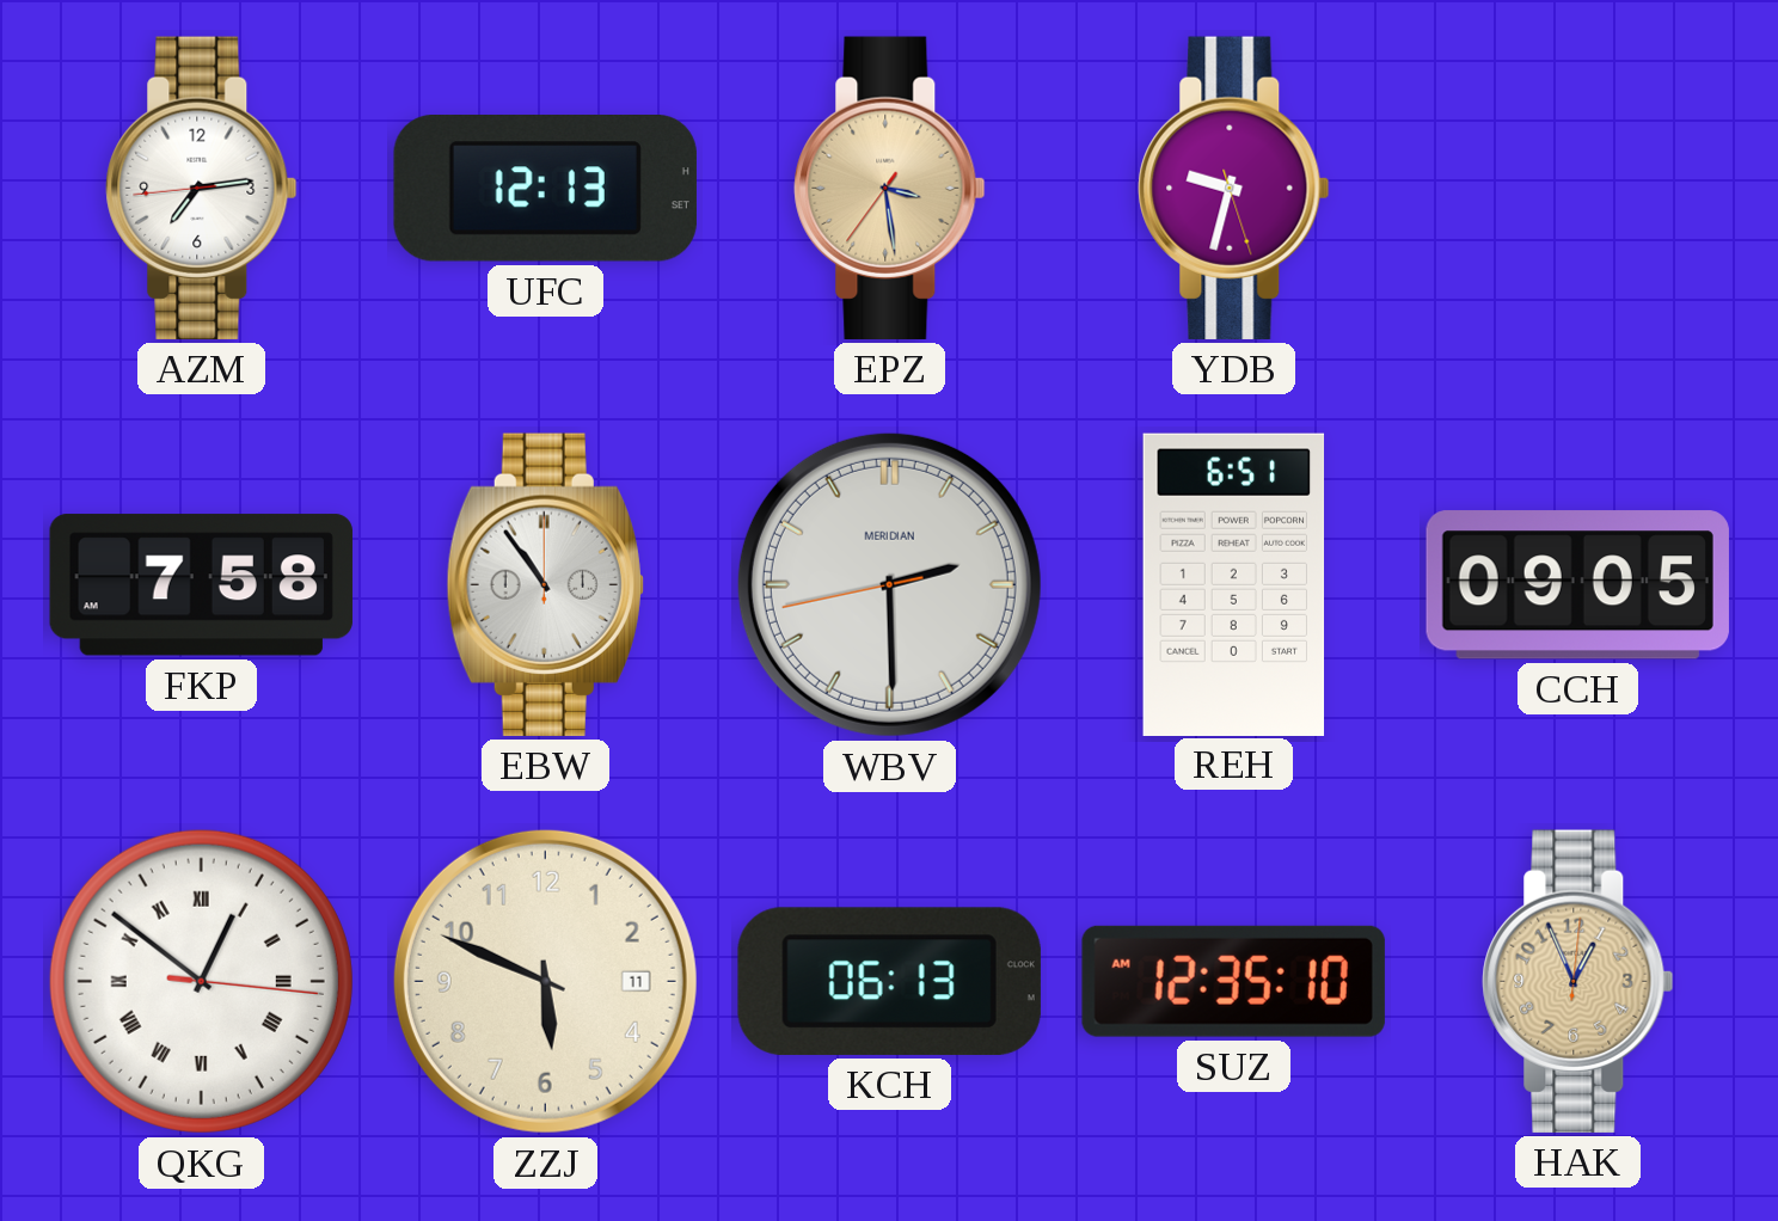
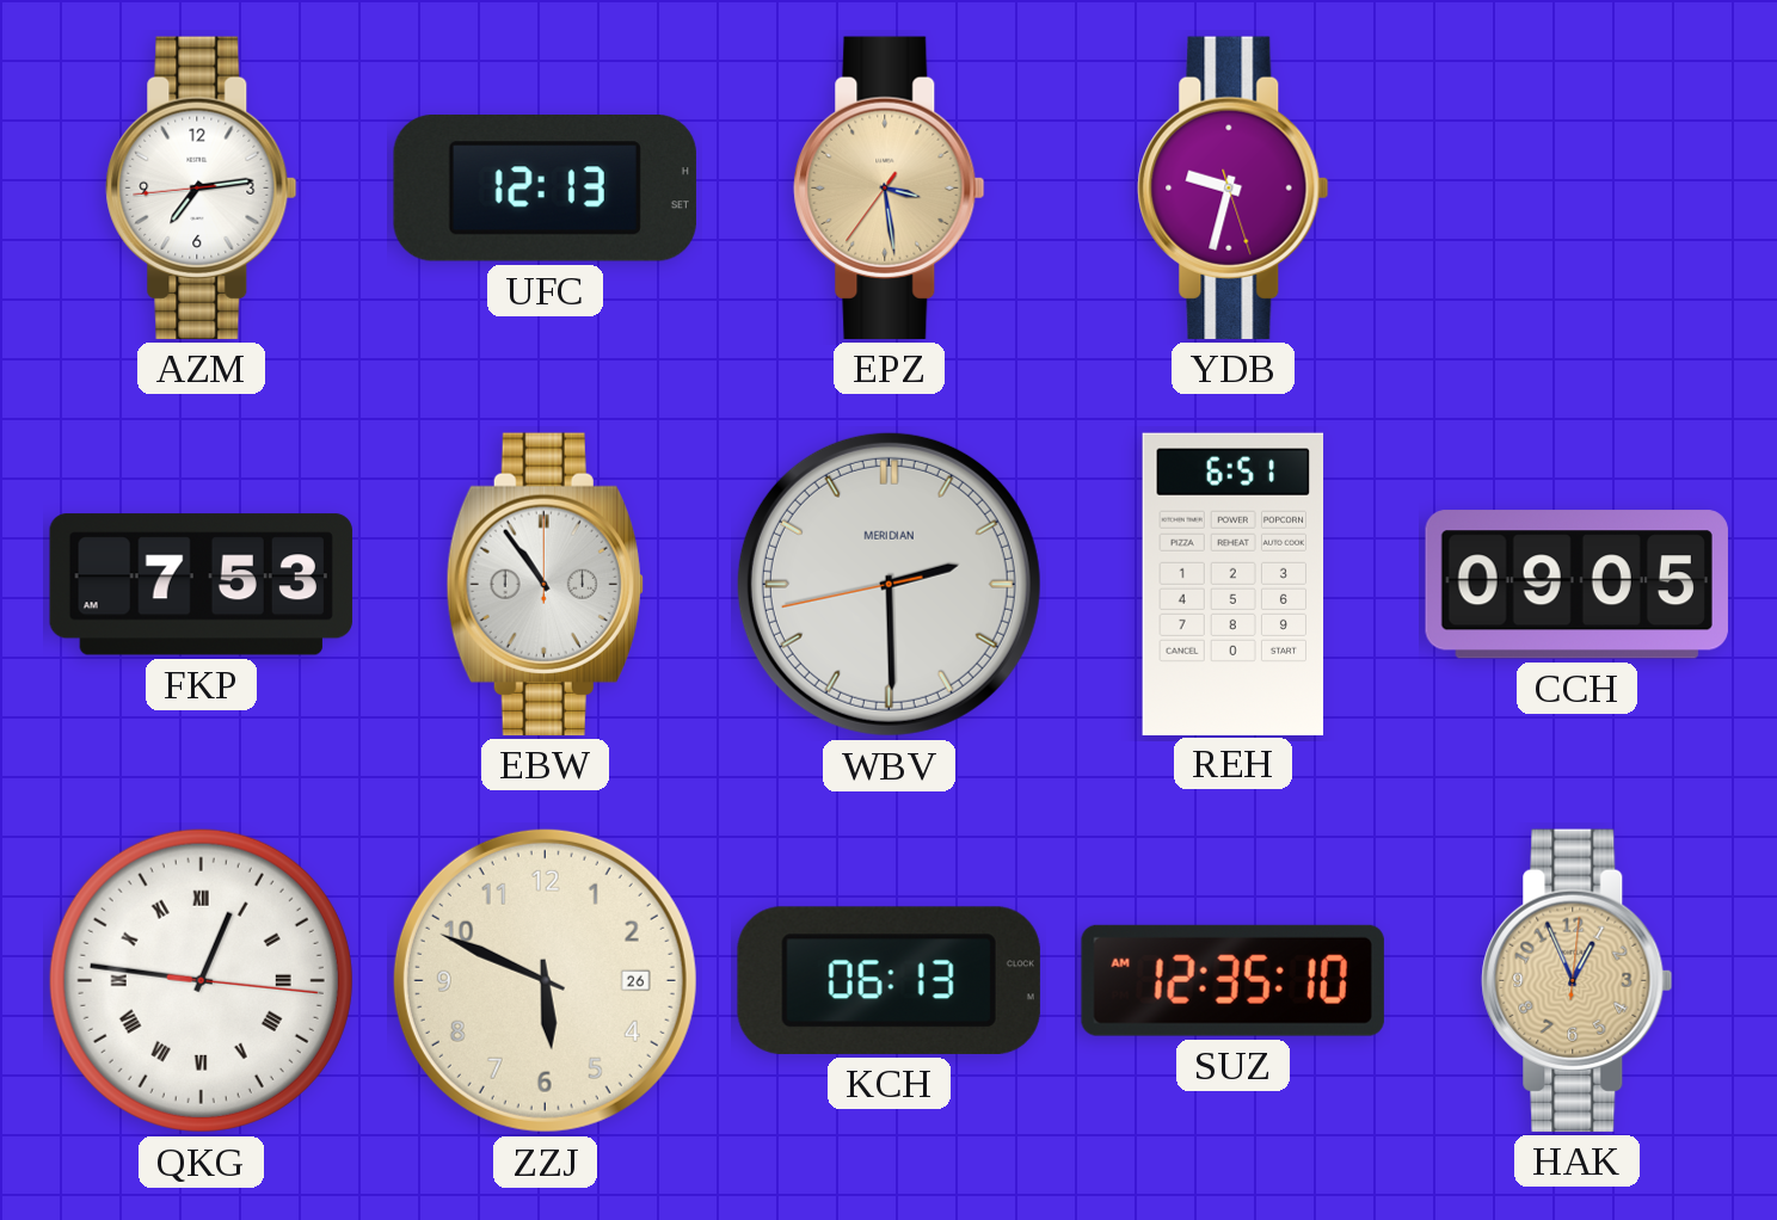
FKP: 7:58 -> 7:53
QKG: 12:51 -> 12:46
ZZJ date: 11 -> 26
